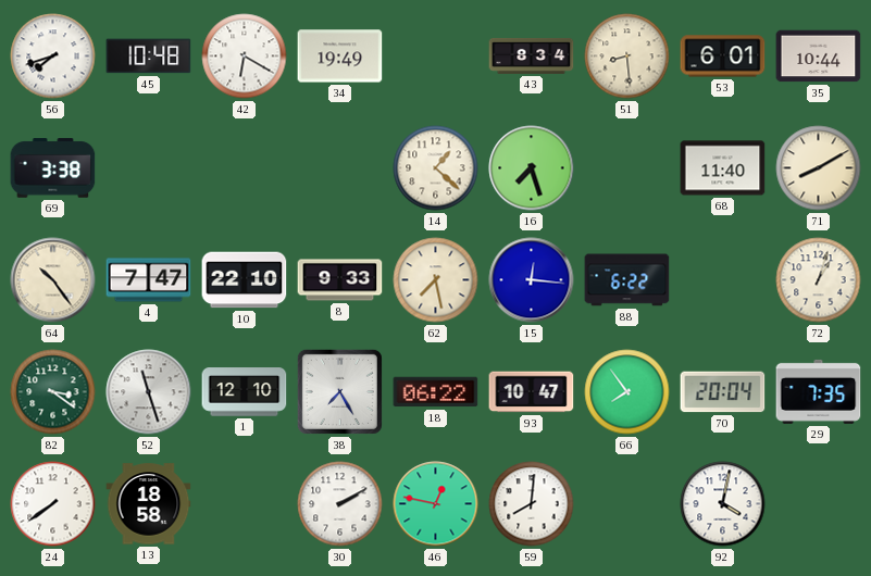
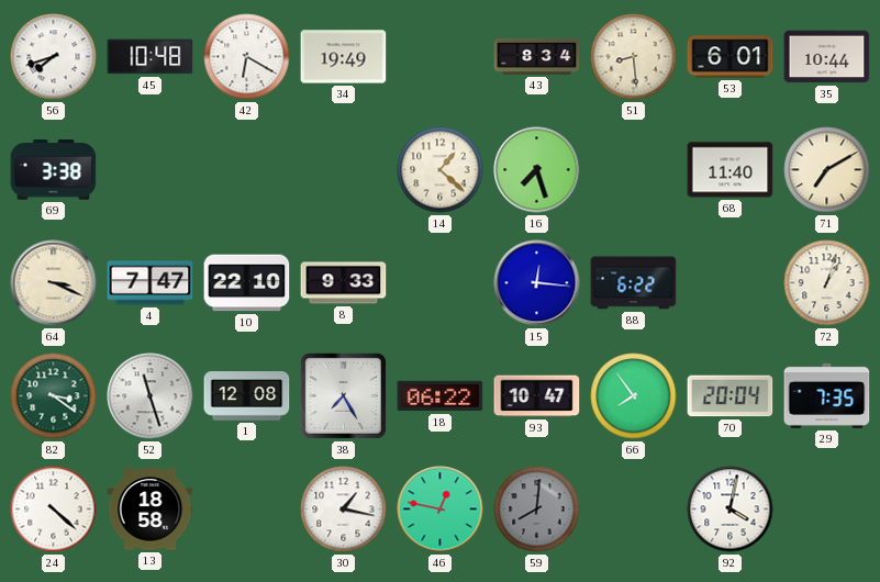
71: 8:10 -> 7:10
64: 10:24 -> 3:19
62: 7:28 -> none
1: 12:10 -> 12:08
24: 7:39 -> 4:22
30: 2:10 -> 1:17
59 dial: white -> grey
